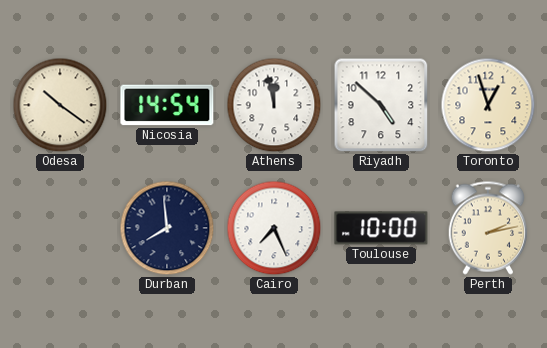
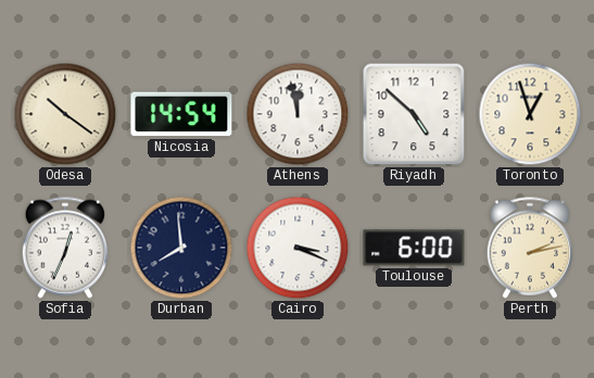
Sofia: none -> 12:34
Cairo: 7:26 -> 3:19
Toulouse: 10:00 -> 6:00
